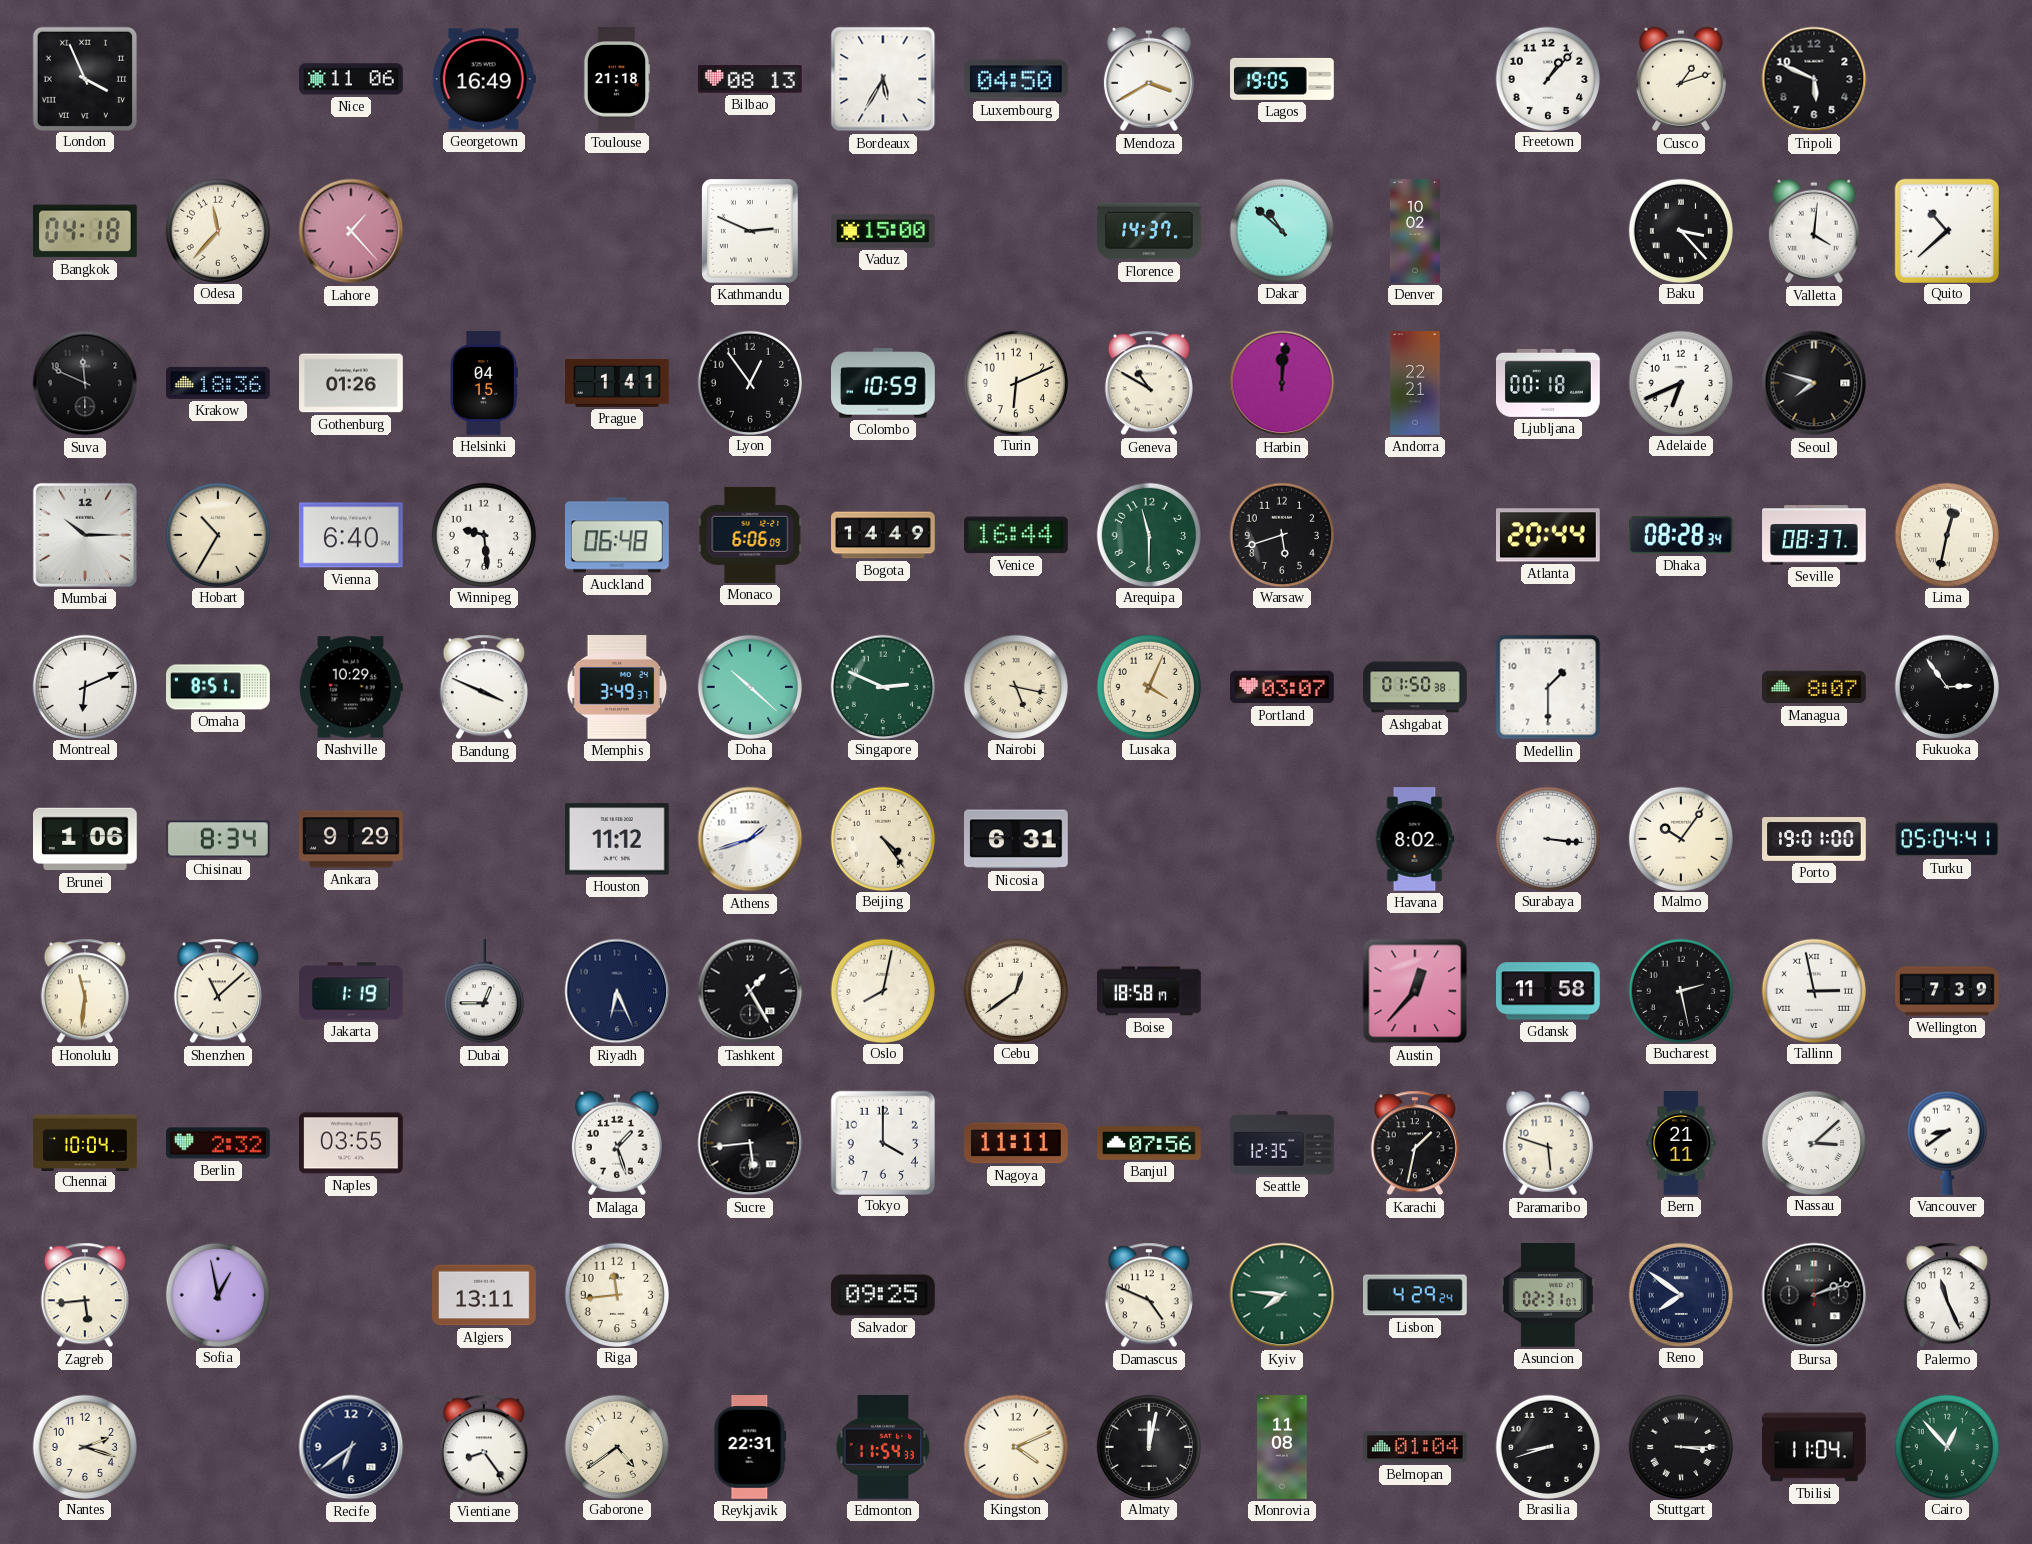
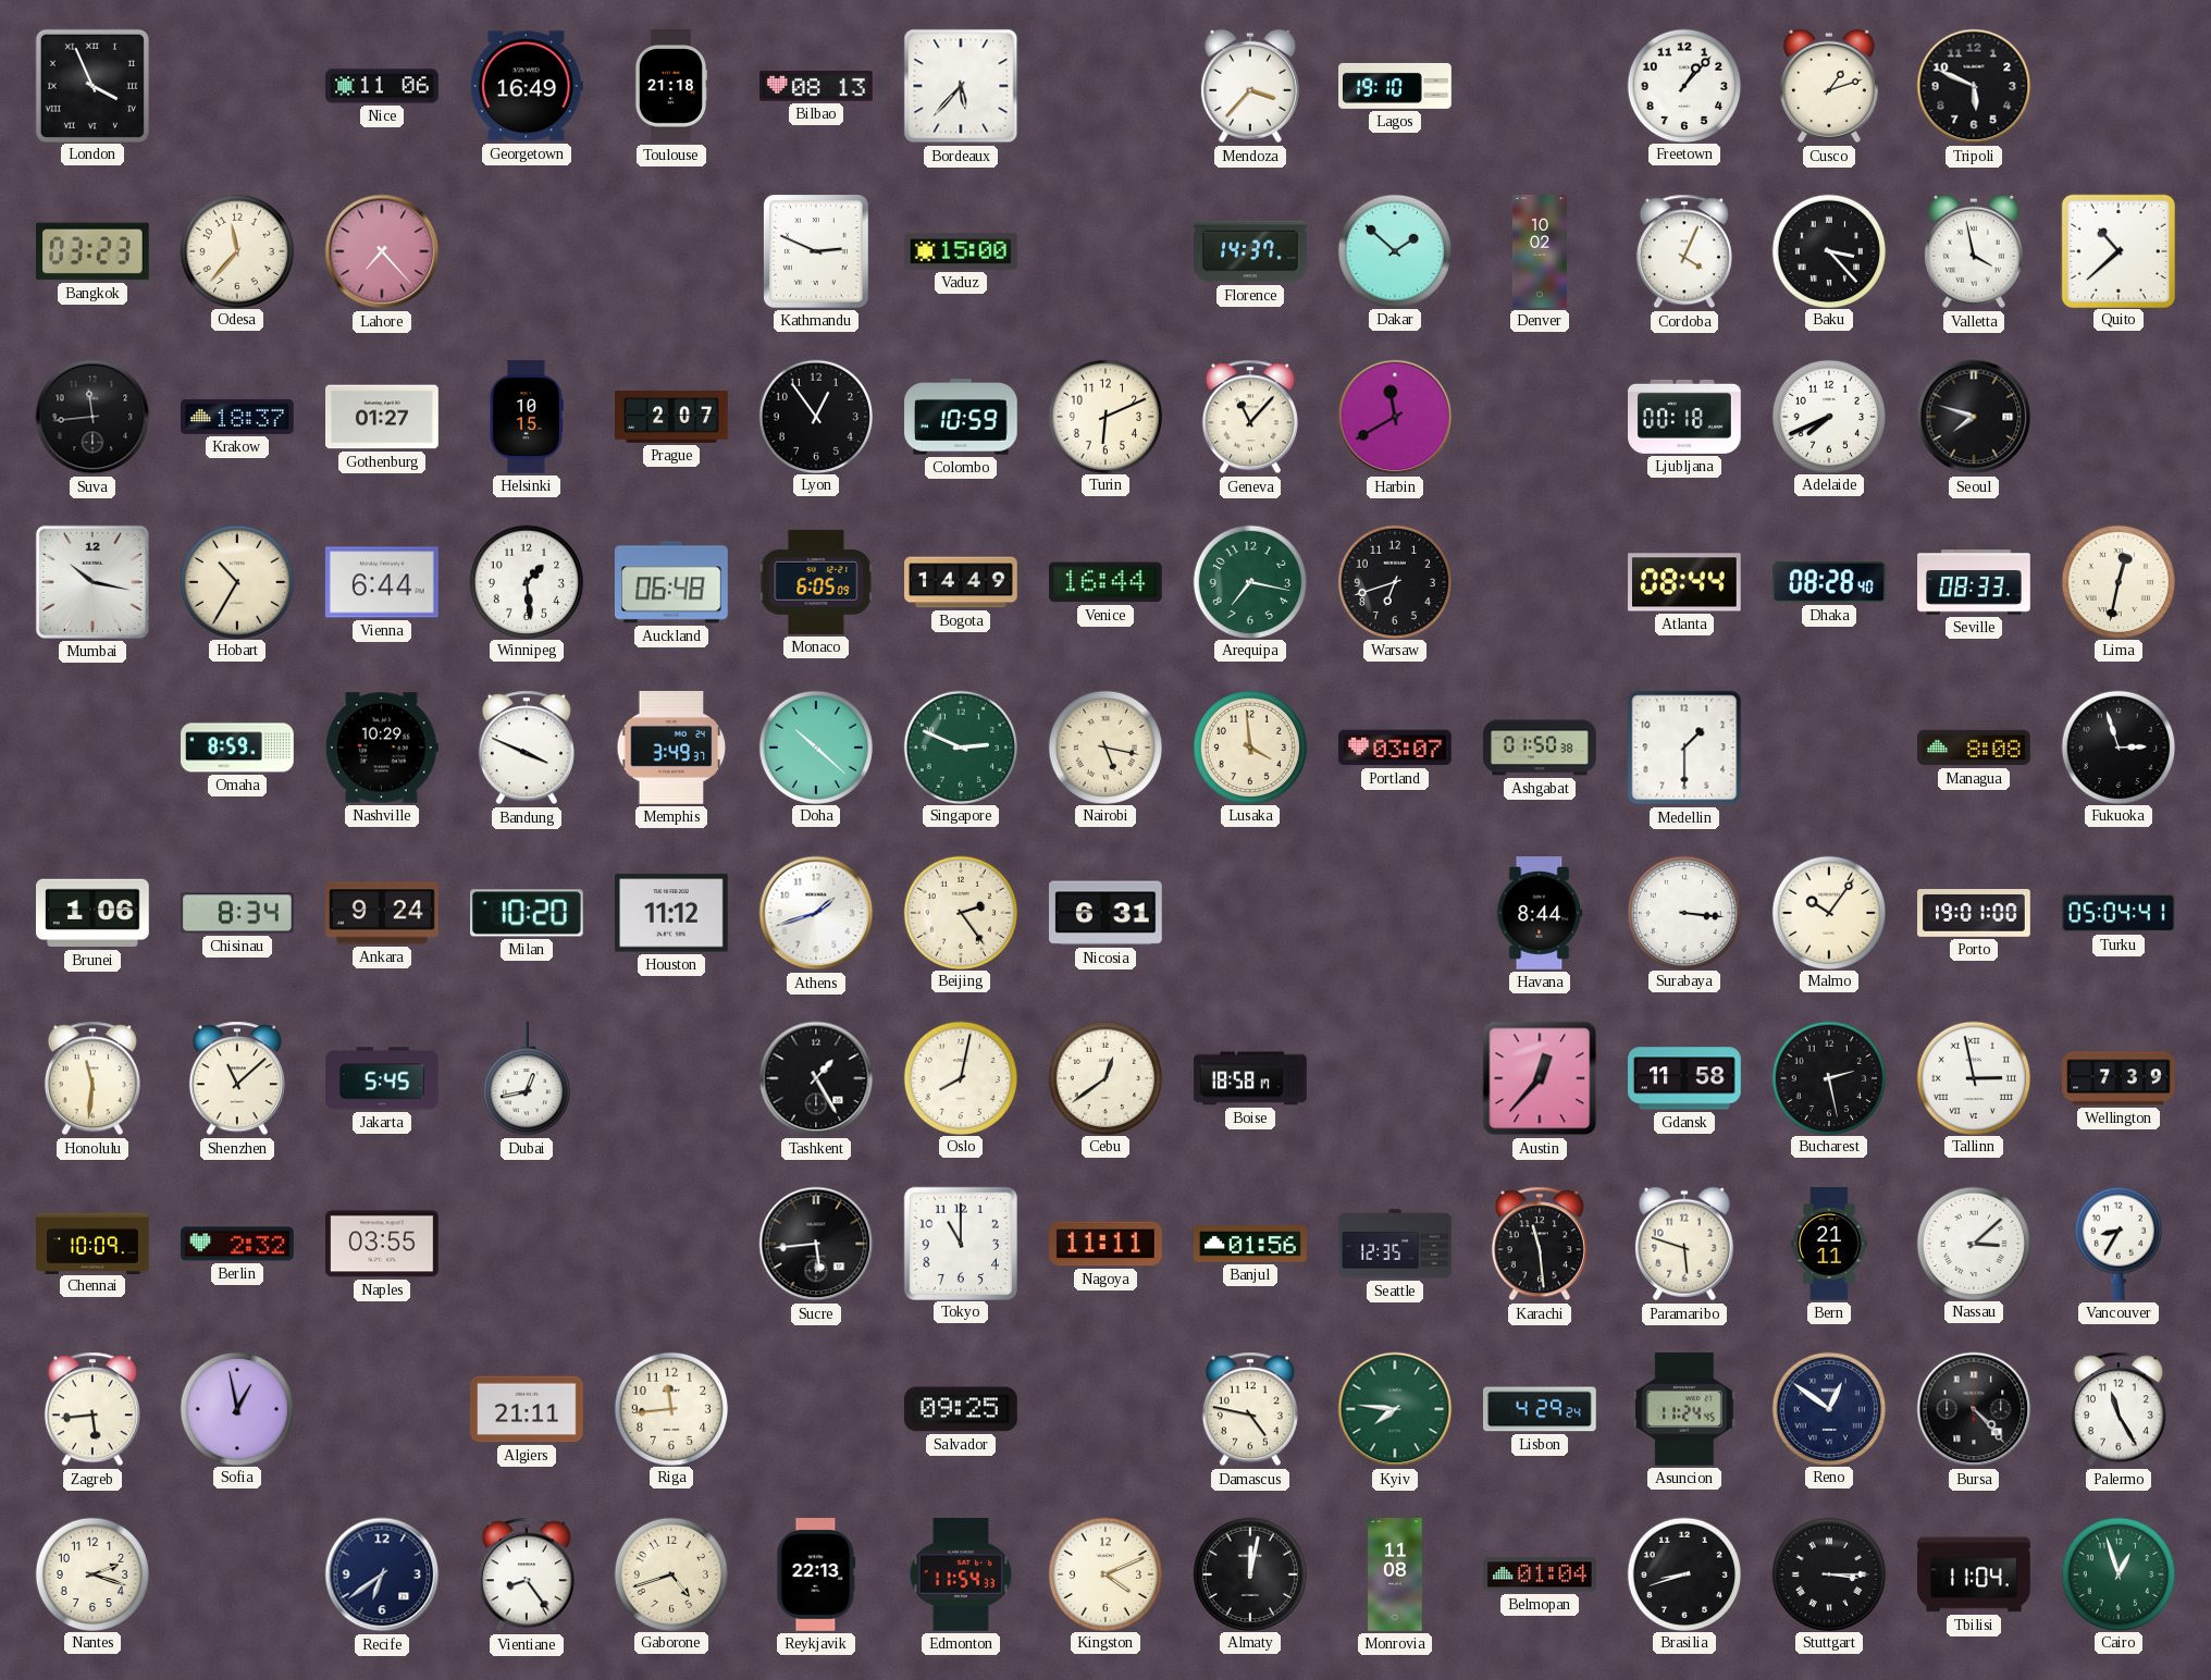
Bordeaux: 5:35 -> 5:37
Luxembourg: 04:50 -> none
Mendoza: 3:40 -> 3:37
Lagos: 19:05 -> 19:10
Bangkok: 04:18 -> 03:23
Lahore: 1:23 -> 7:23
Dakar: 10:52 -> 1:52
Cordoba: none -> 4:04
Valletta: 4:01 -> 3:58
Suva: 11:49 -> 11:44
Krakow: 18:36 -> 18:37
Gothenburg: 01:26 -> 01:27
Helsinki: 04:15 -> 10:15
Prague: 1:41 -> 2:07
Geneva: 10:50 -> 11:07
Harbin: 12:01 -> 11:40
Andorra: 22:21 -> none
Adelaide: 6:41 -> 7:41
Mumbai: 10:15 -> 10:17
Vienna: 6:40 -> 6:44
Winnipeg: 9:29 -> 1:29
Monaco: 6:06 -> 6:05
Arequipa: 11:30 -> 7:17
Warsaw: 5:42 -> 6:42
Atlanta: 20:44 -> 08:44
Dhaka: 08:28:34 -> 08:28:40
Seville: 08:37 -> 08:33
Montreal: 6:11 -> none
Omaha: 8:51 -> 8:59
Lusaka: 4:04 -> 3:59
Managua: 8:07 -> 8:08
Fukuoka: 2:54 -> 2:57
Ankara: 9:29 -> 9:24
Milan: none -> 10:20
Beijing: 4:24 -> 2:24
Havana: 8:02 -> 8:44
Jakarta: 1:19 -> 5:45
Dubai: 12:45 -> 12:43
Riyadh: 6:26 -> none
Chennai: 10:04 -> 10:09
Malaga: 1:27 -> none
Tokyo: 4:00 -> 11:00
Banjul: 07:56 -> 01:56
Karachi: 1:32 -> 11:29
Vancouver: 8:39 -> 8:35
Algiers: 13:11 -> 21:11
Damascus: 4:49 -> 4:47
Asuncion: 02:31 -> 11:24
Reno: 7:51 -> 12:51
Bursa: 2:12 -> 4:23
Palermo: 11:26 -> 11:25
Gaborone: 4:39 -> 4:42
Reykjavik: 22:31 -> 22:13
Cairo: 12:53 -> 12:57
